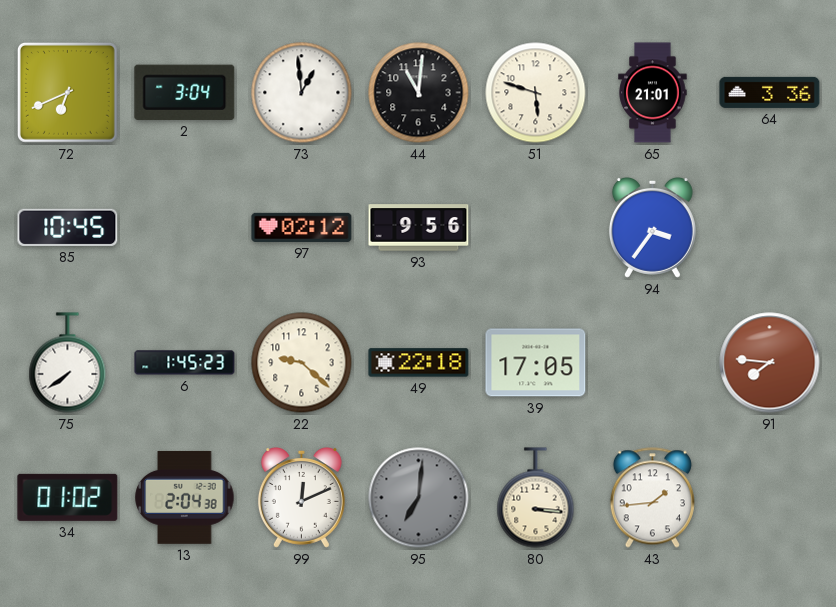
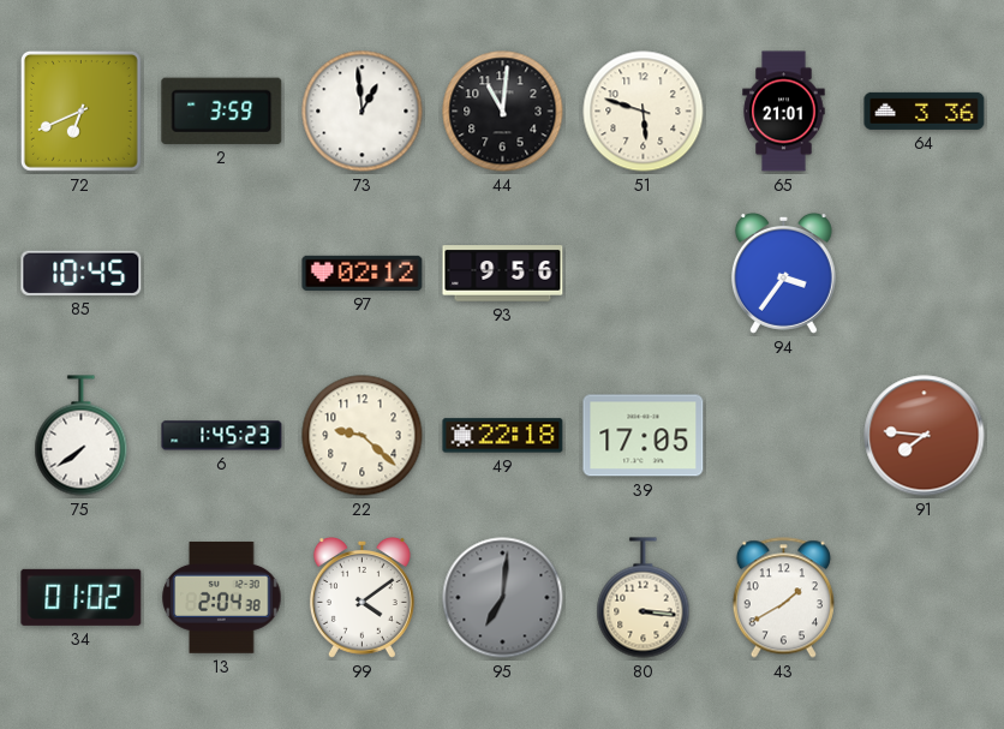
2: 3:04 -> 3:59
99: 12:11 -> 4:09
43: 1:44 -> 1:40
